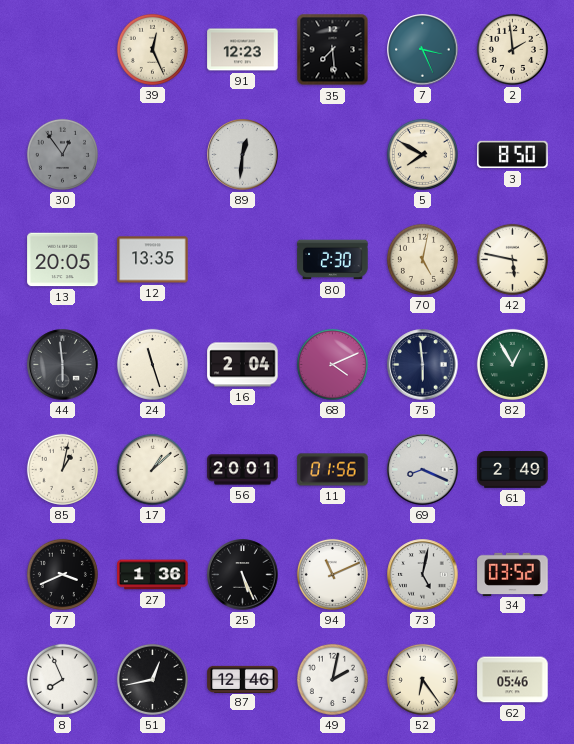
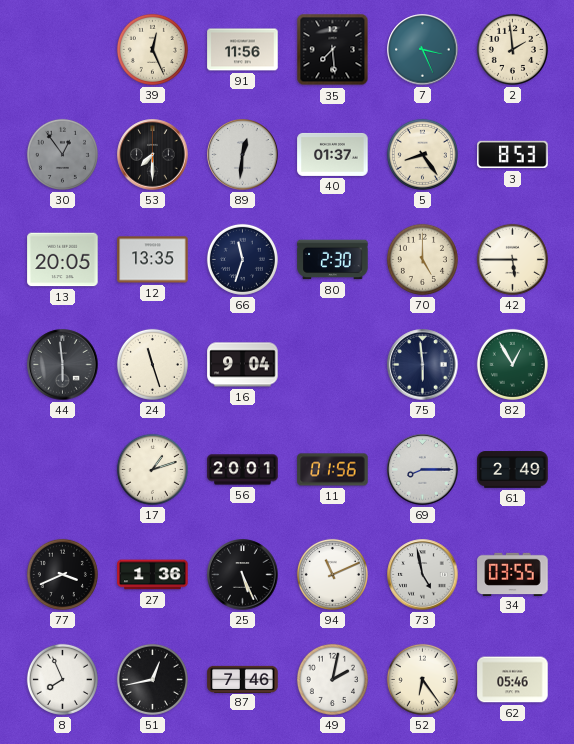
91: 12:23 -> 11:56
53: none -> 7:30
40: none -> 01:37
5: 7:50 -> 8:24
3: 8:50 -> 8:53
66: none -> 11:33
70: 5:02 -> 5:00
42: 5:47 -> 5:45
16: 2:04 -> 9:04
68: 4:11 -> none
85: 1:02 -> none
17: 1:08 -> 1:12
69: 8:19 -> 8:15
73: 5:02 -> 4:58
34: 03:52 -> 03:55
87: 12:46 -> 7:46
